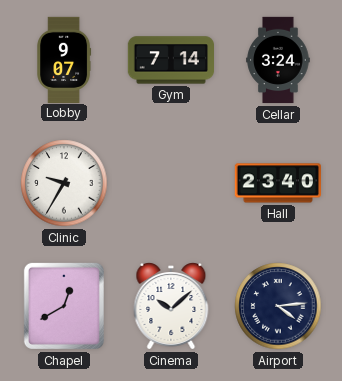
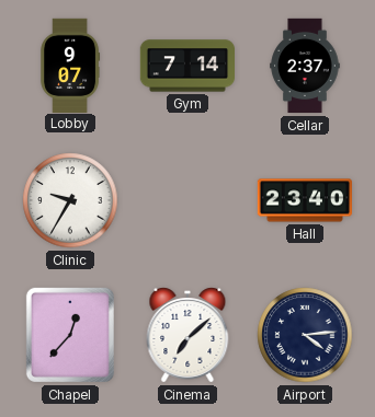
Cellar: 3:24 -> 2:37
Chapel: 12:40 -> 12:37
Cinema: 10:08 -> 7:08
